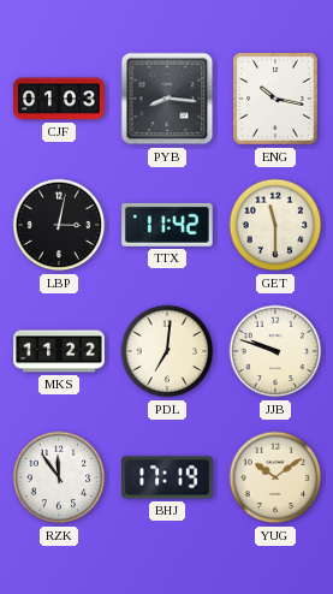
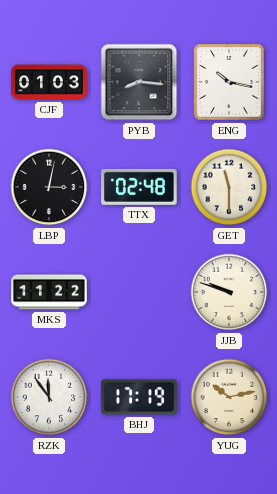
TTX: 11:42 -> 02:48
PDL: 7:01 -> none
YUG: 10:09 -> 10:13
